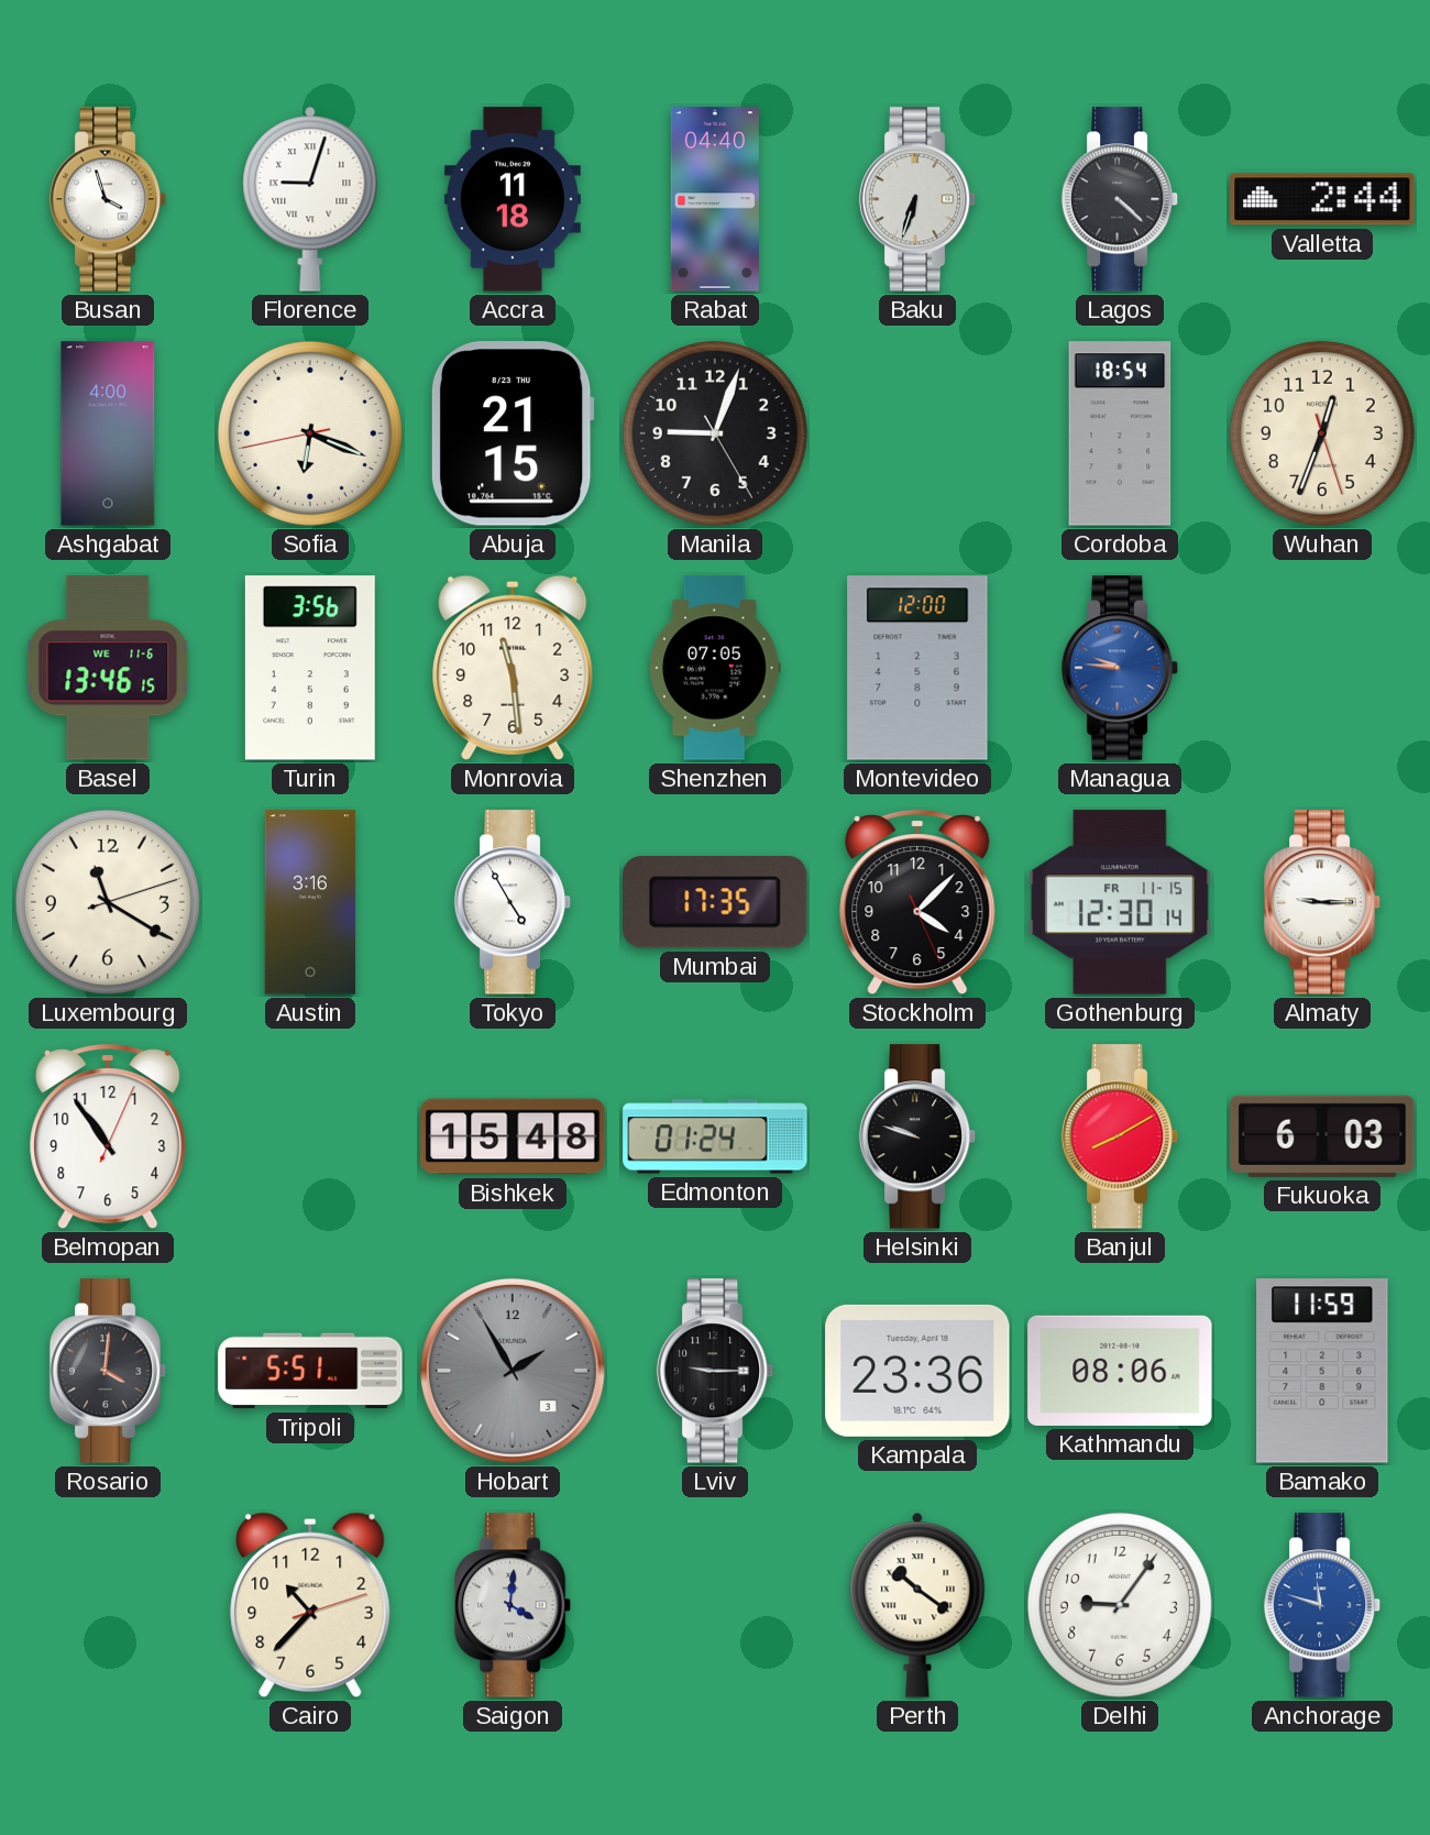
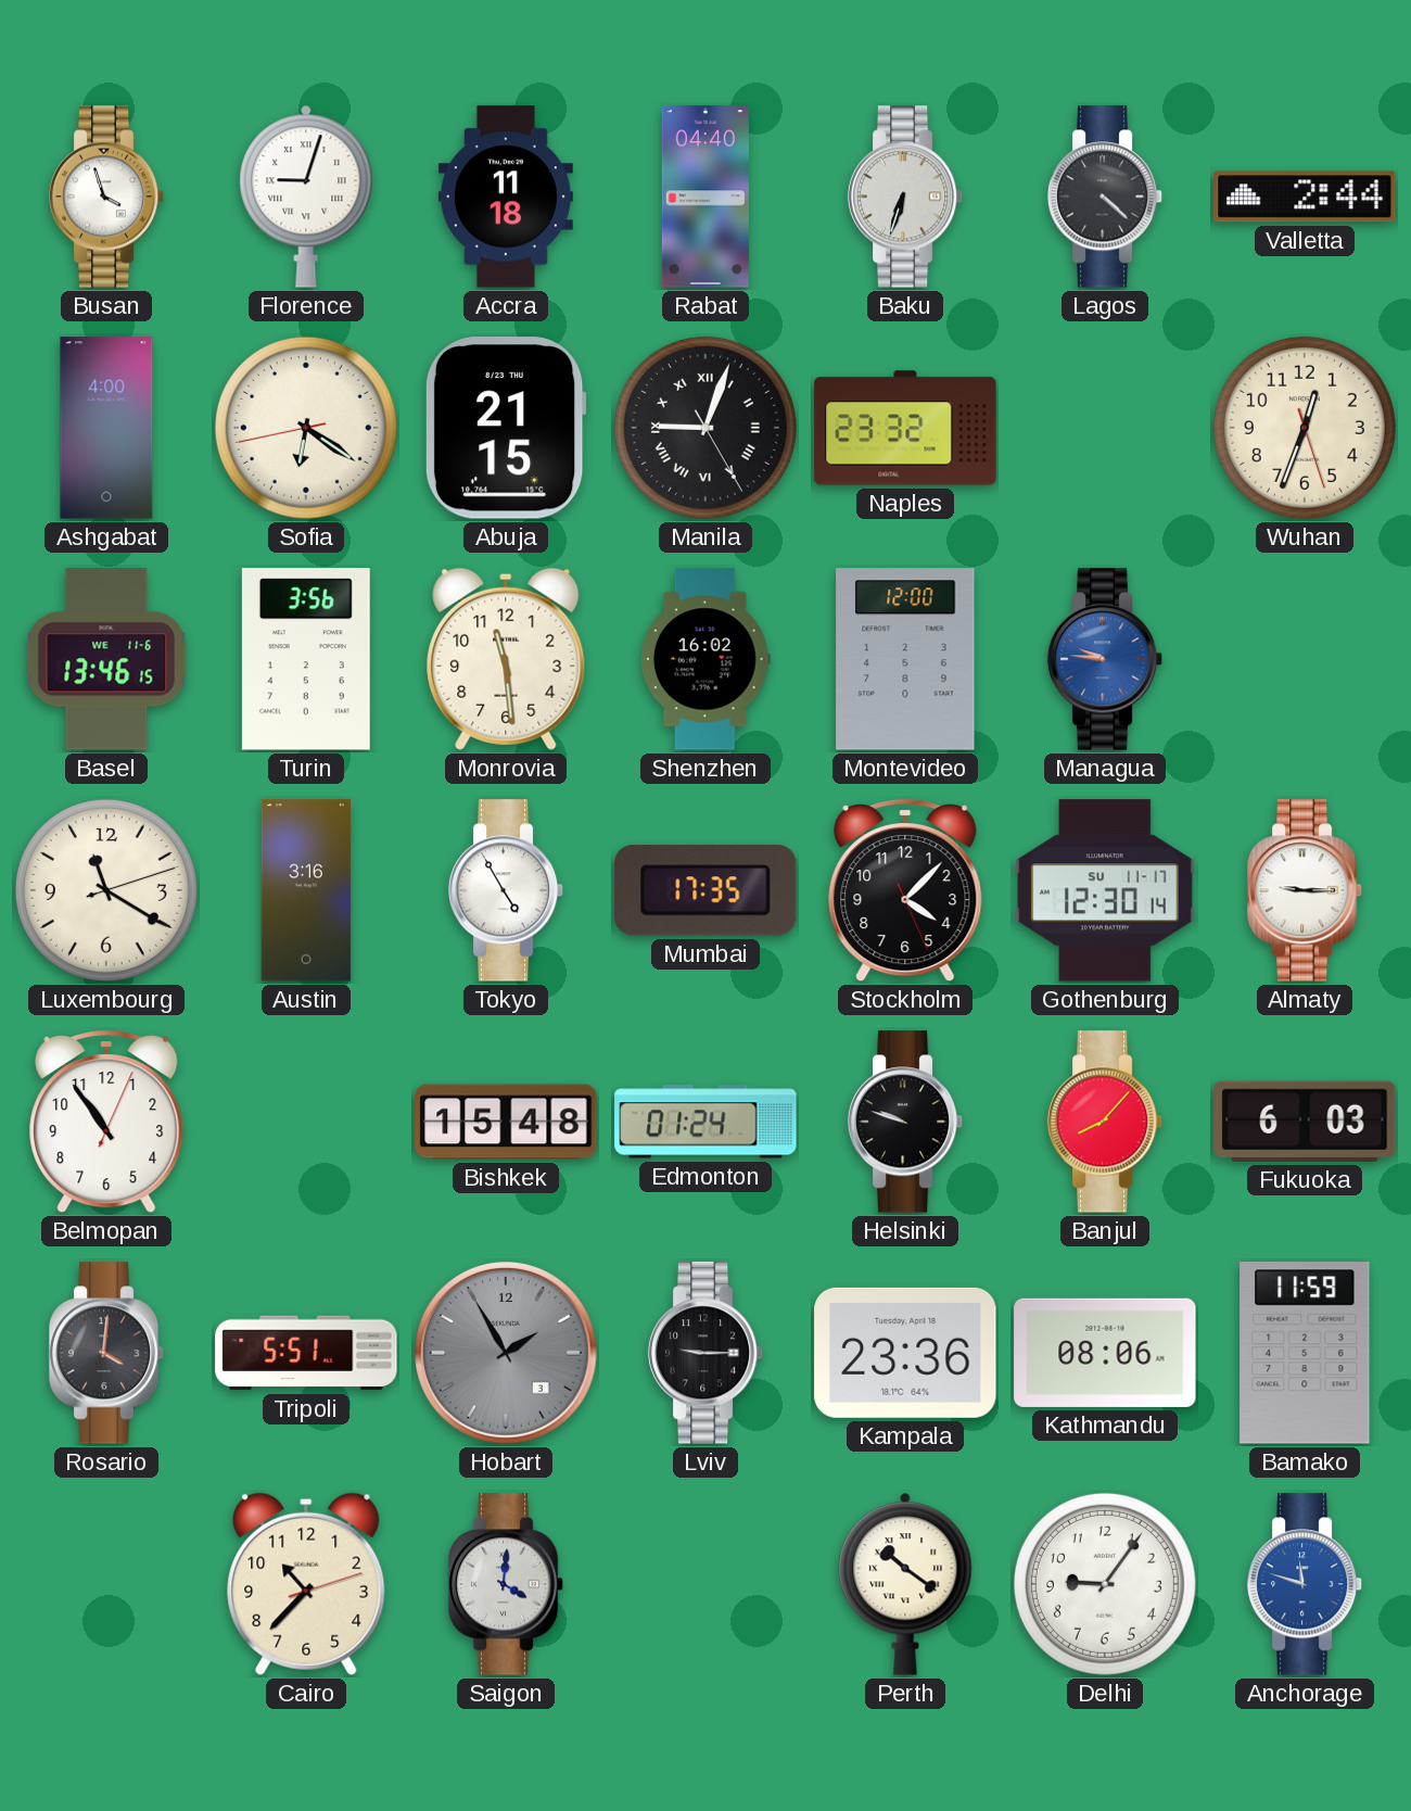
Sofia: 6:18 -> 6:20
Manila numerals: Arabic -> Roman
Naples: none -> 23:32
Cordoba: 18:54 -> none
Shenzhen: 07:05 -> 16:02
Gothenburg date: FR 11-15 -> SU 11-17
Banjul: 8:10 -> 8:07
